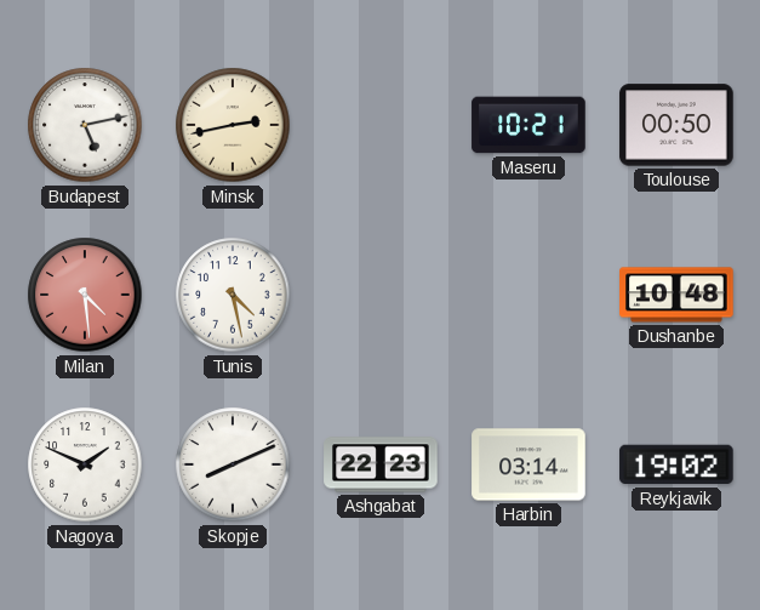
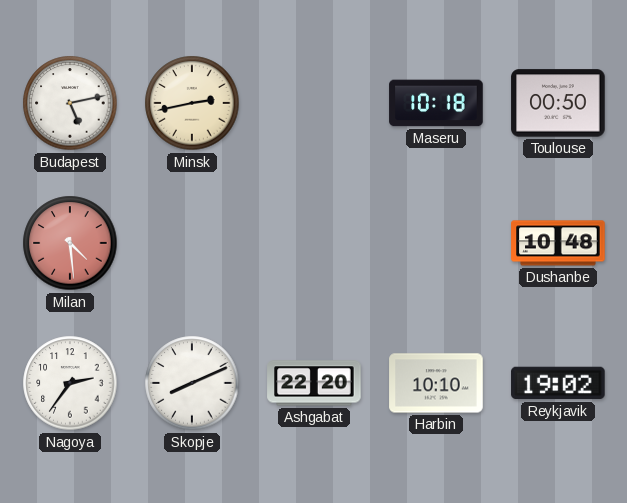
Maseru: 10:21 -> 10:18
Tunis: 4:28 -> none
Nagoya: 1:49 -> 2:36
Ashgabat: 22:23 -> 22:20
Harbin: 03:14 -> 10:10
